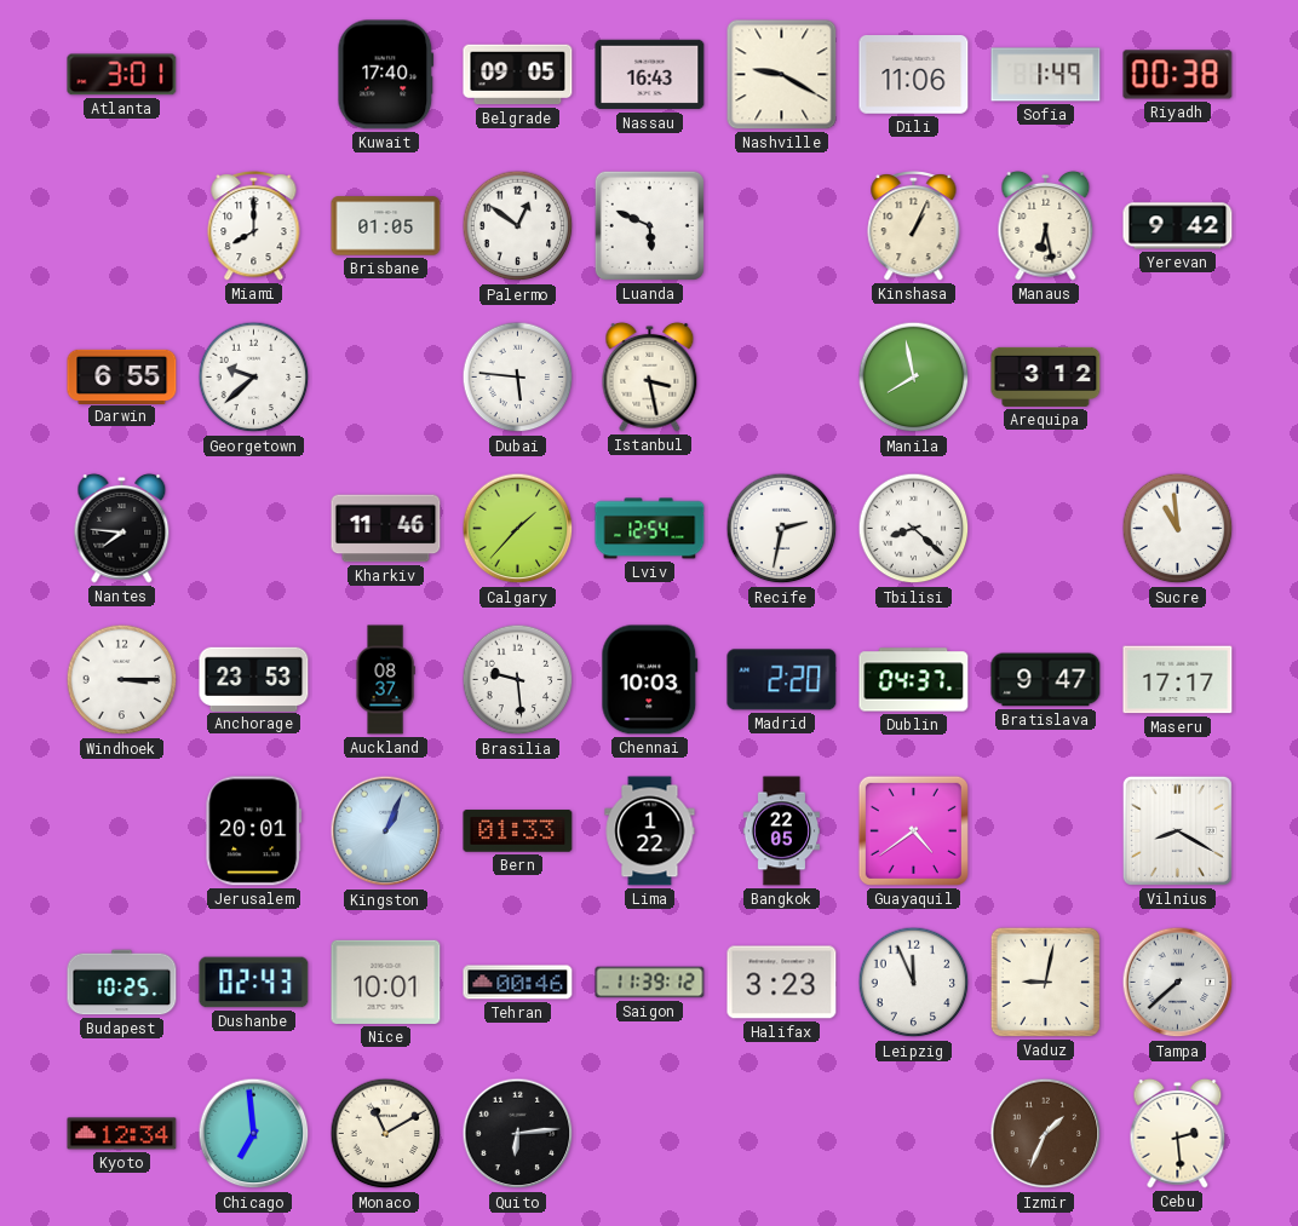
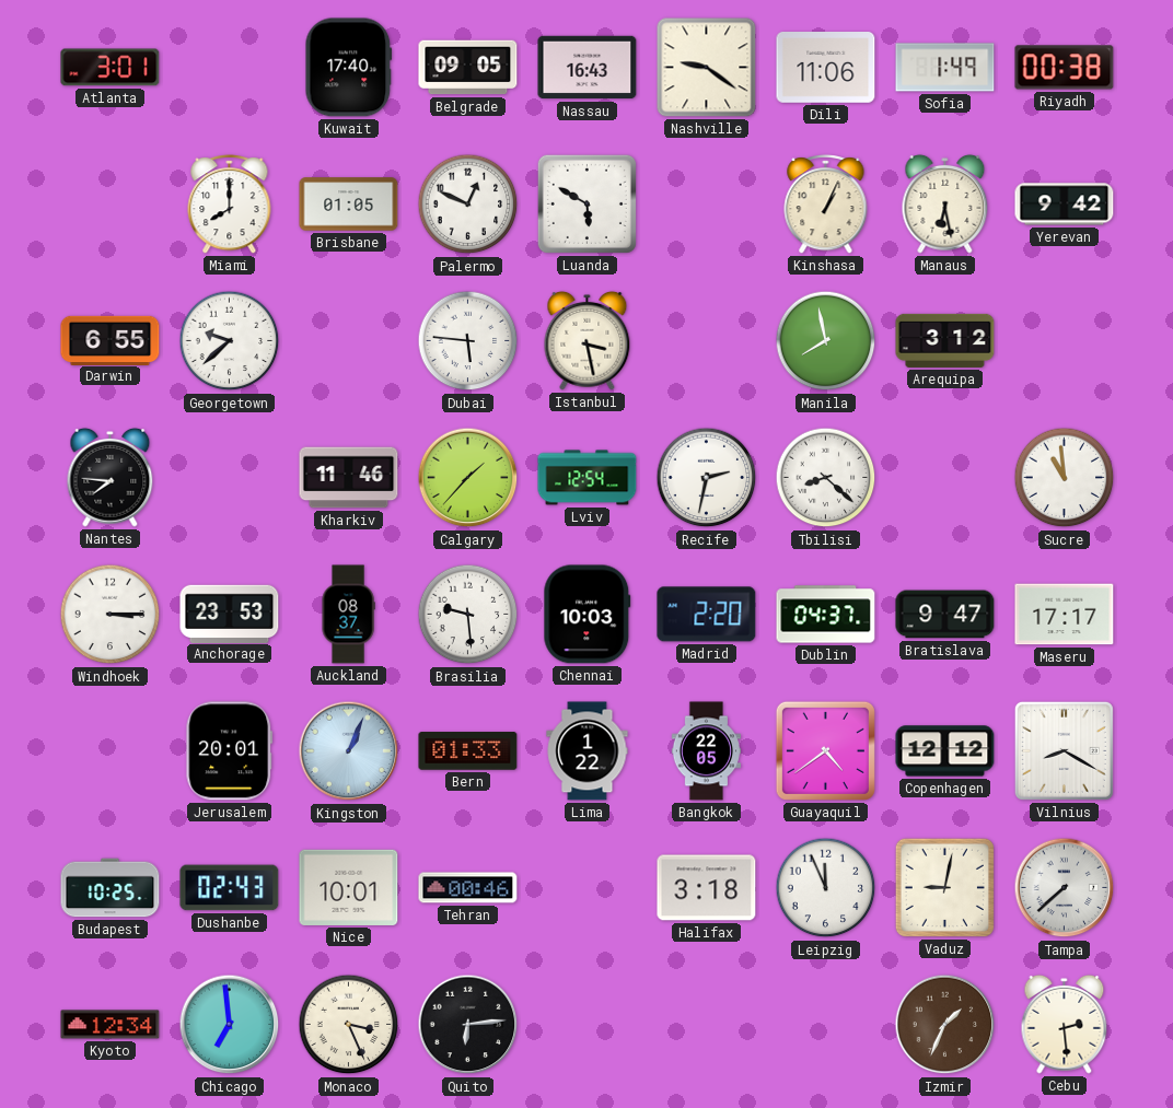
Nashville: 9:20 -> 9:21
Palermo: 12:51 -> 12:49
Luanda: 5:49 -> 5:50
Copenhagen: none -> 12:12
Saigon: 11:39 -> none
Halifax: 3:23 -> 3:18
Monaco: 11:10 -> 3:26
